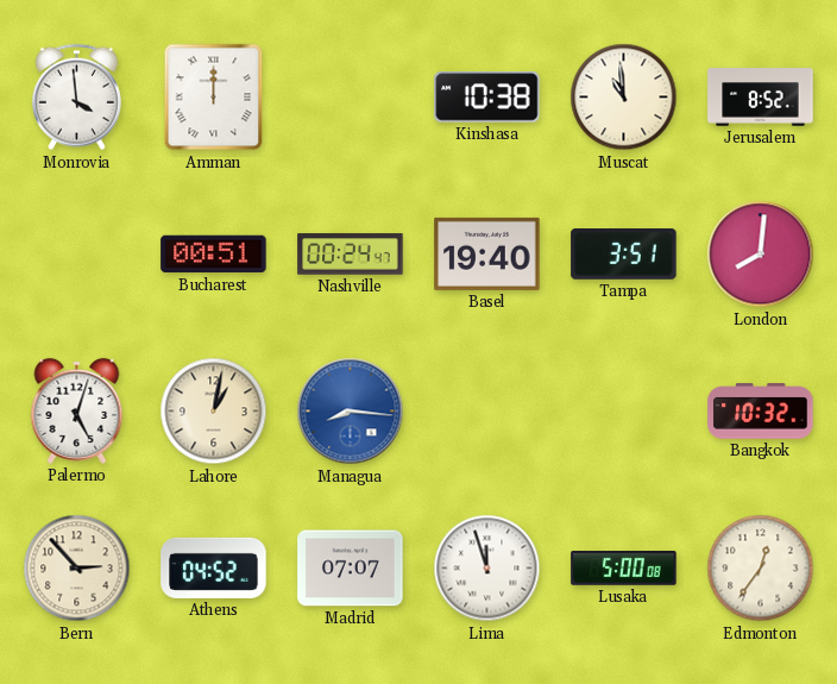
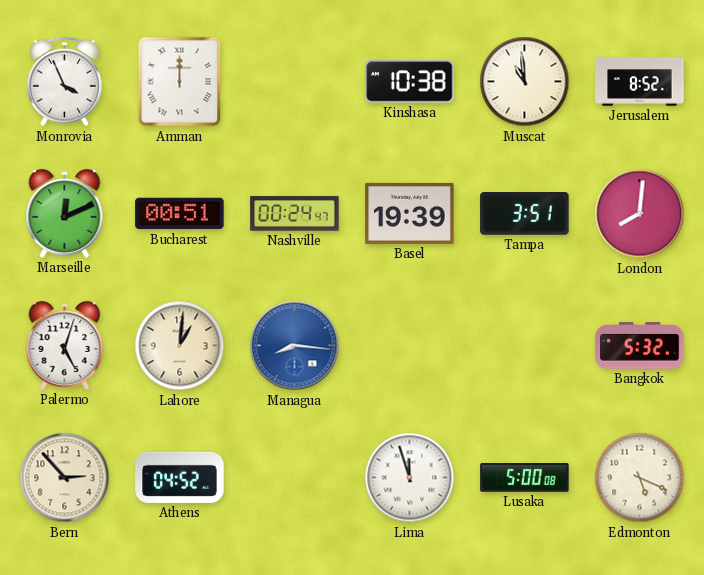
Monrovia: 3:59 -> 3:56
Marseille: none -> 12:11
Basel: 19:40 -> 19:39
Lahore: 1:02 -> 1:01
Bangkok: 10:32 -> 5:32
Madrid: 07:07 -> none
Edmonton: 12:36 -> 5:19
